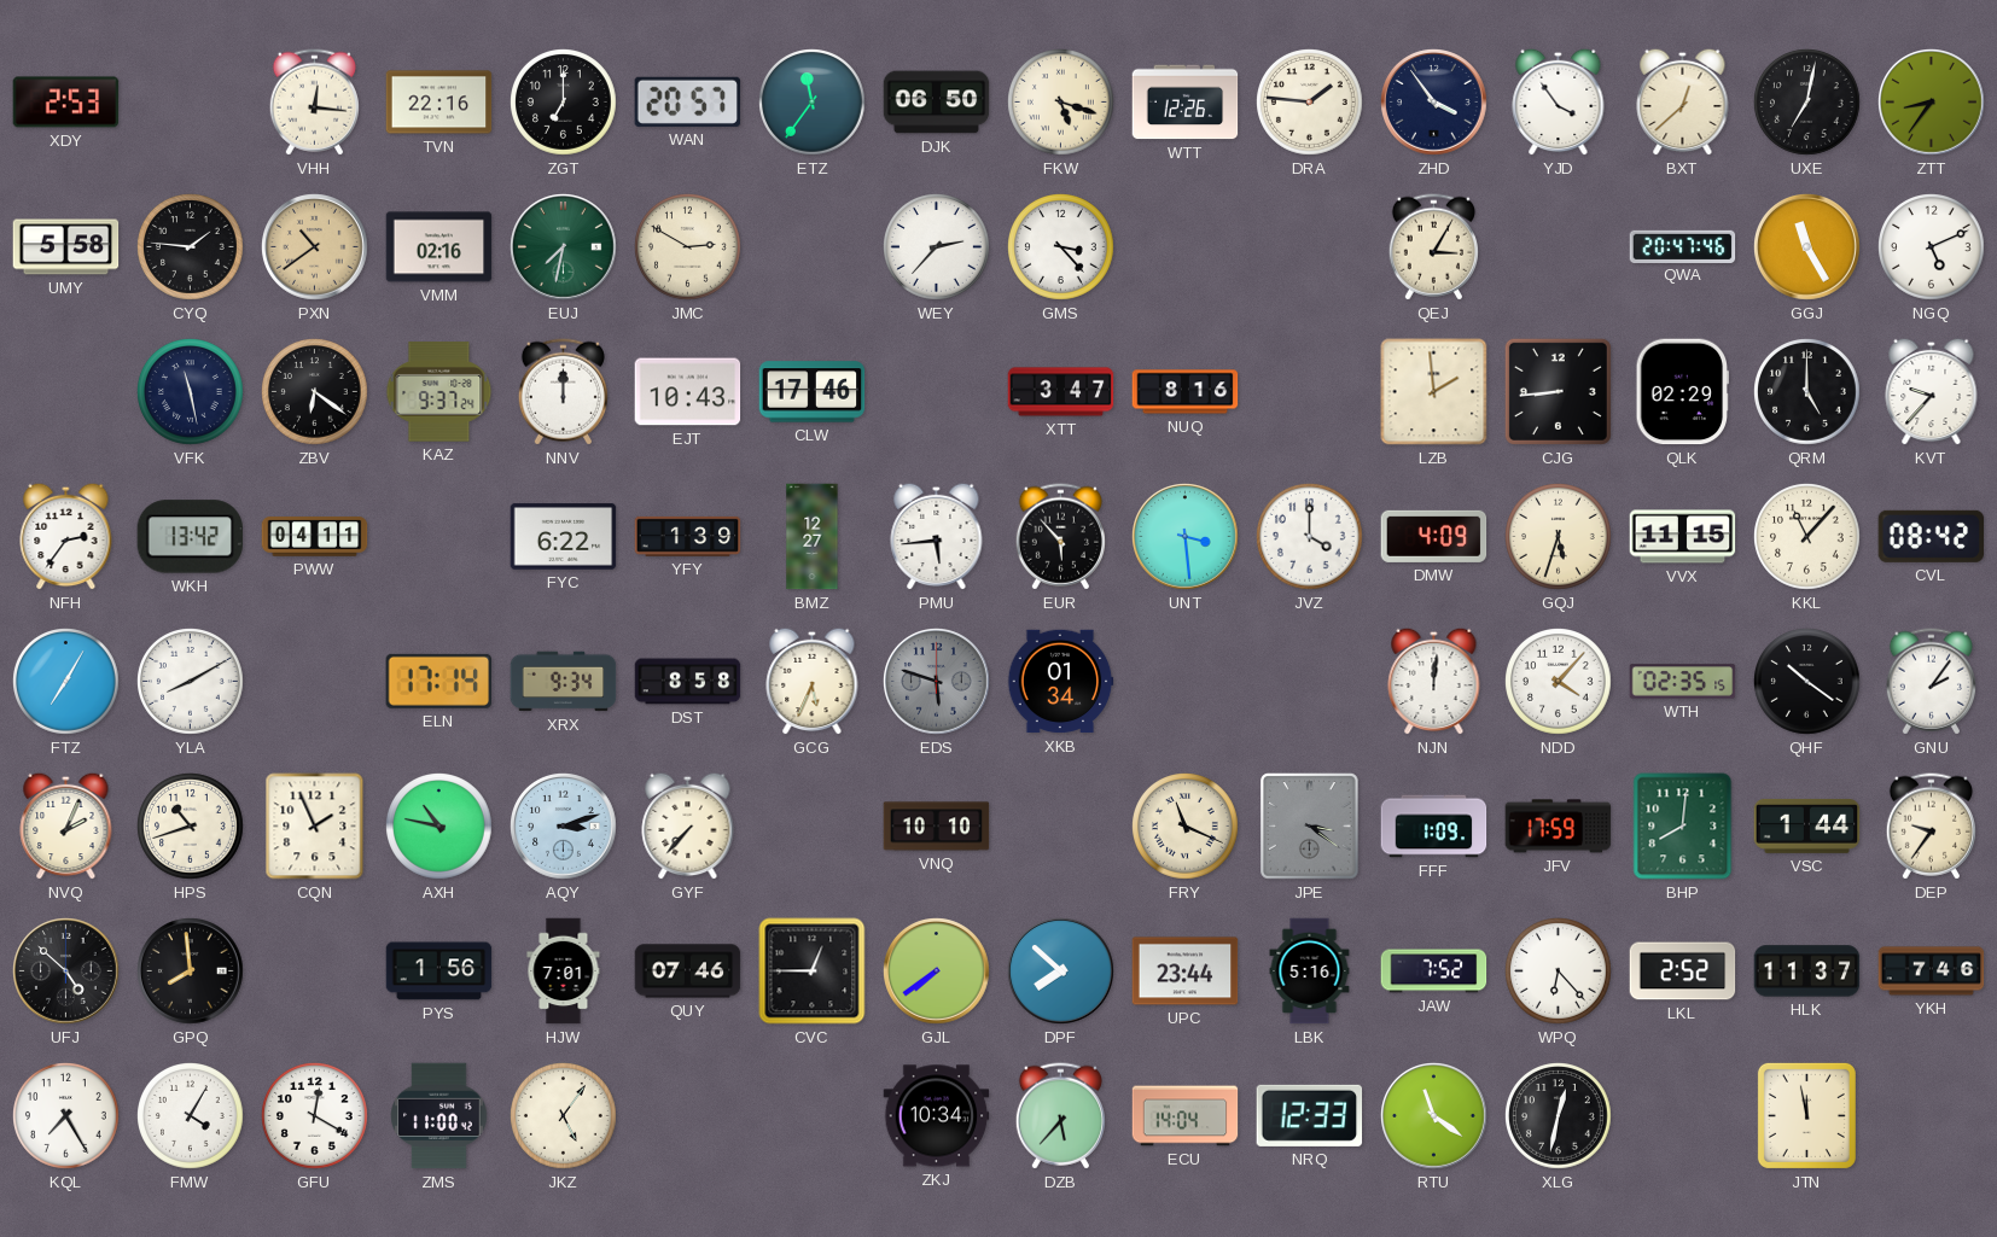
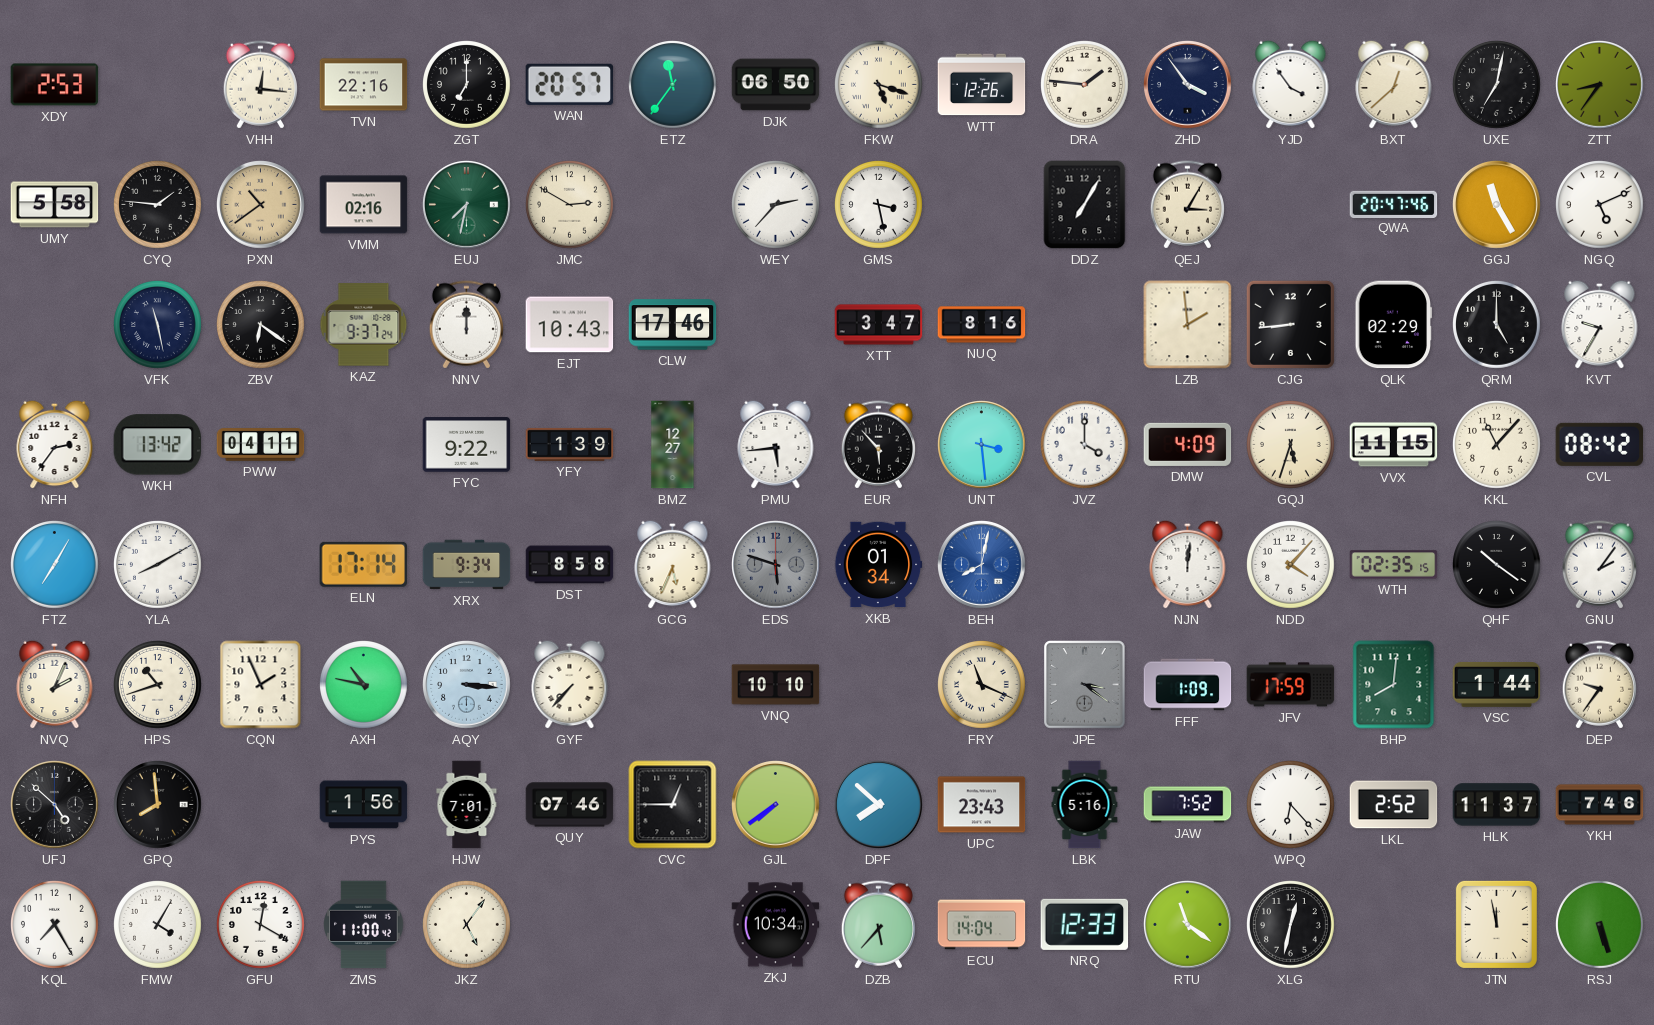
GMS: 3:23 -> 3:28
DDZ: none -> 7:05
KVT: 9:37 -> 9:35
FYC: 6:22 -> 9:22
BEH: none -> 8:02
AQY: 3:12 -> 3:16
UPC: 23:44 -> 23:43
RSJ: none -> 5:27
